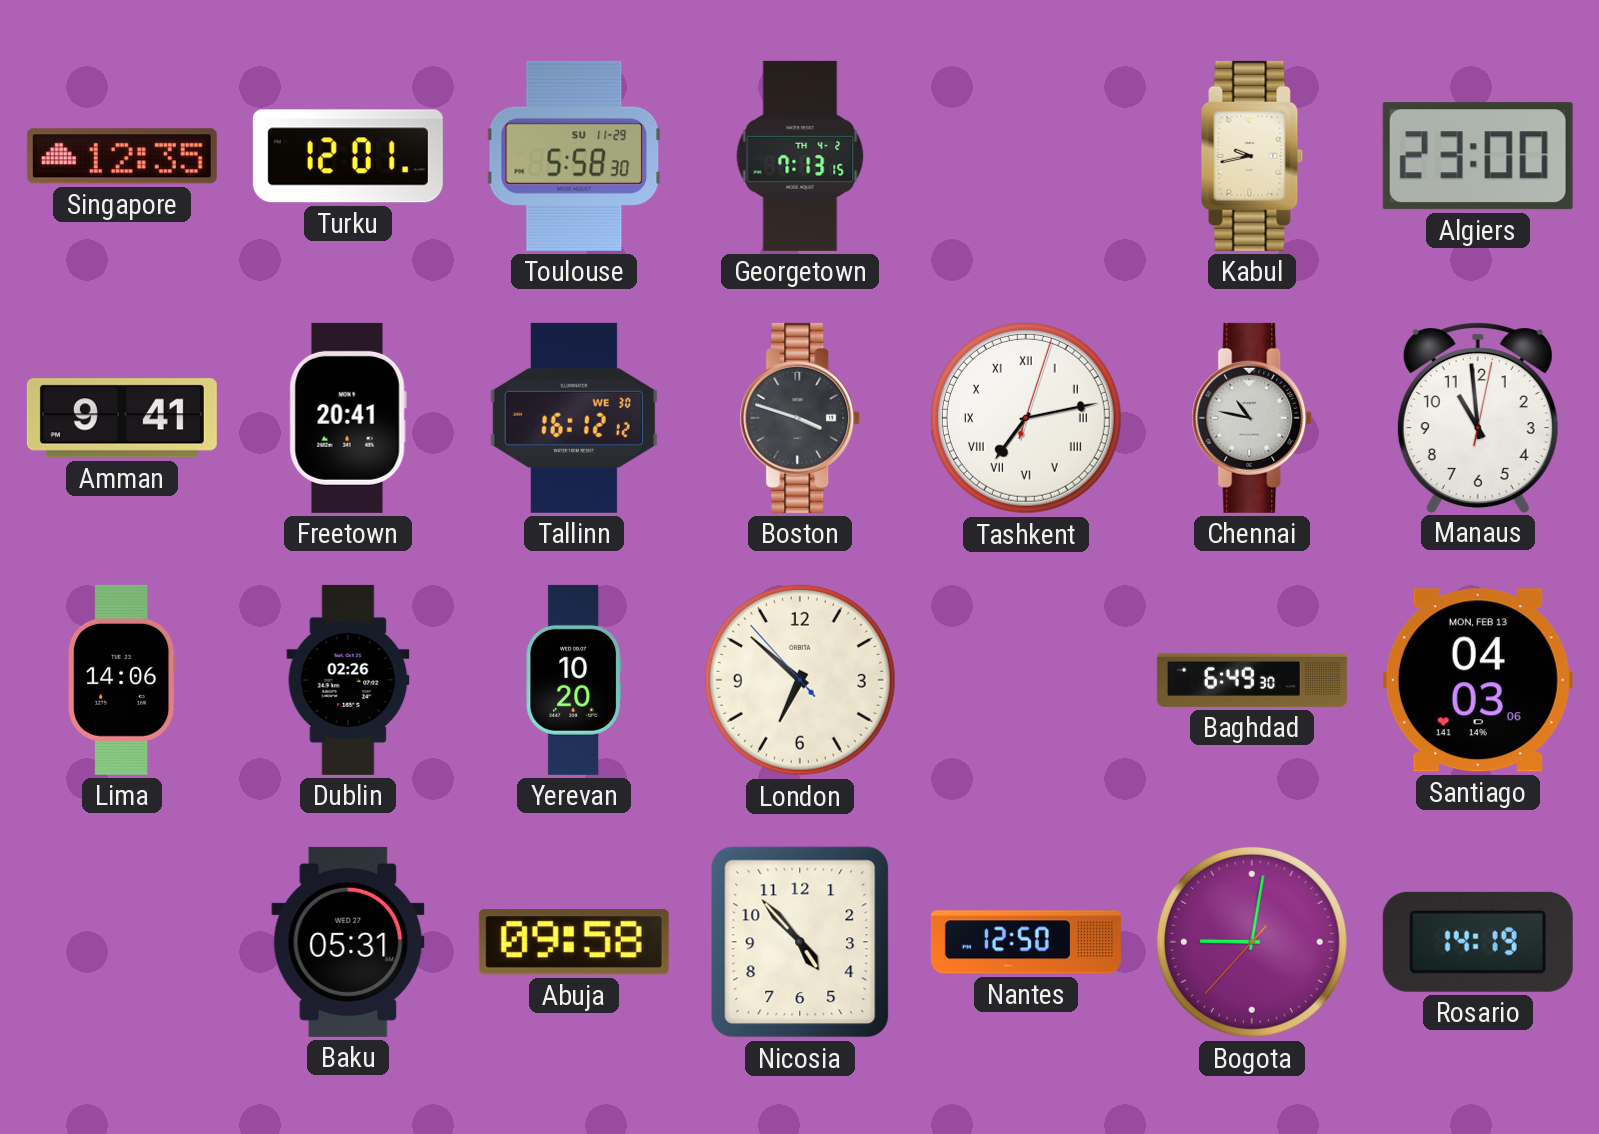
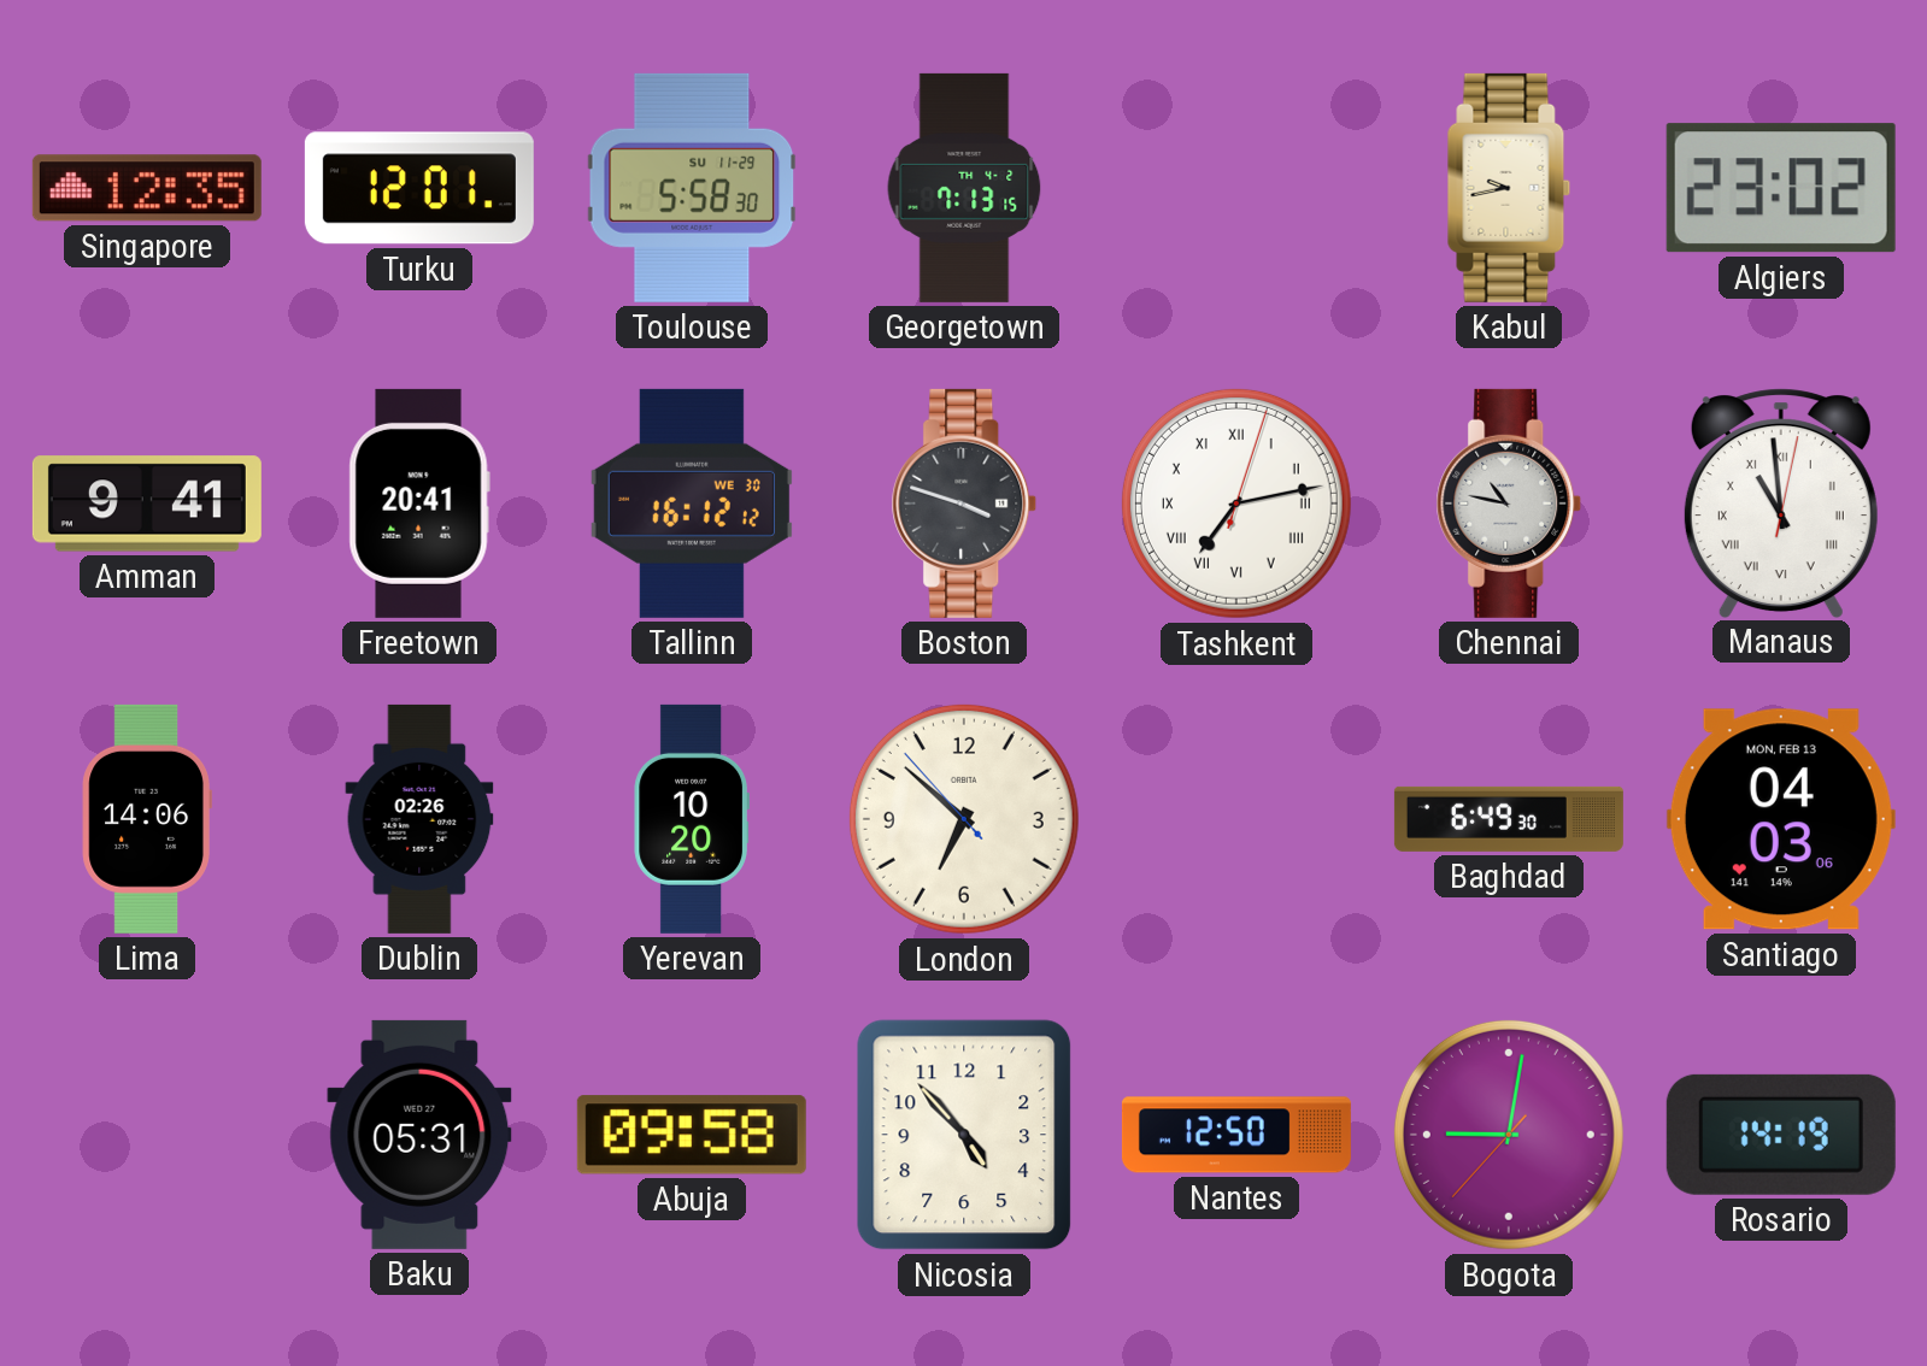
Algiers: 23:00 -> 23:02
Manaus numerals: Arabic -> Roman
